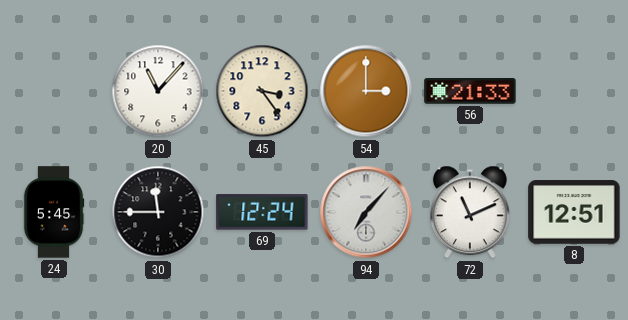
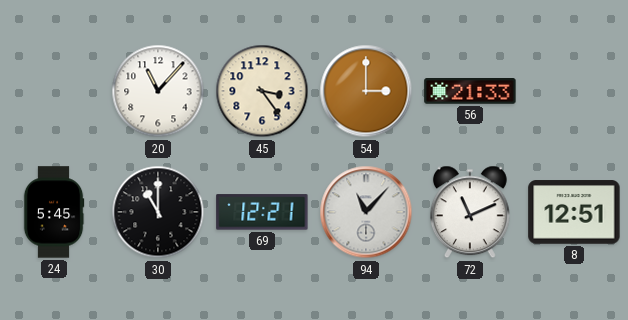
30: 11:45 -> 11:00
69: 12:24 -> 12:21
94: 7:07 -> 11:07
